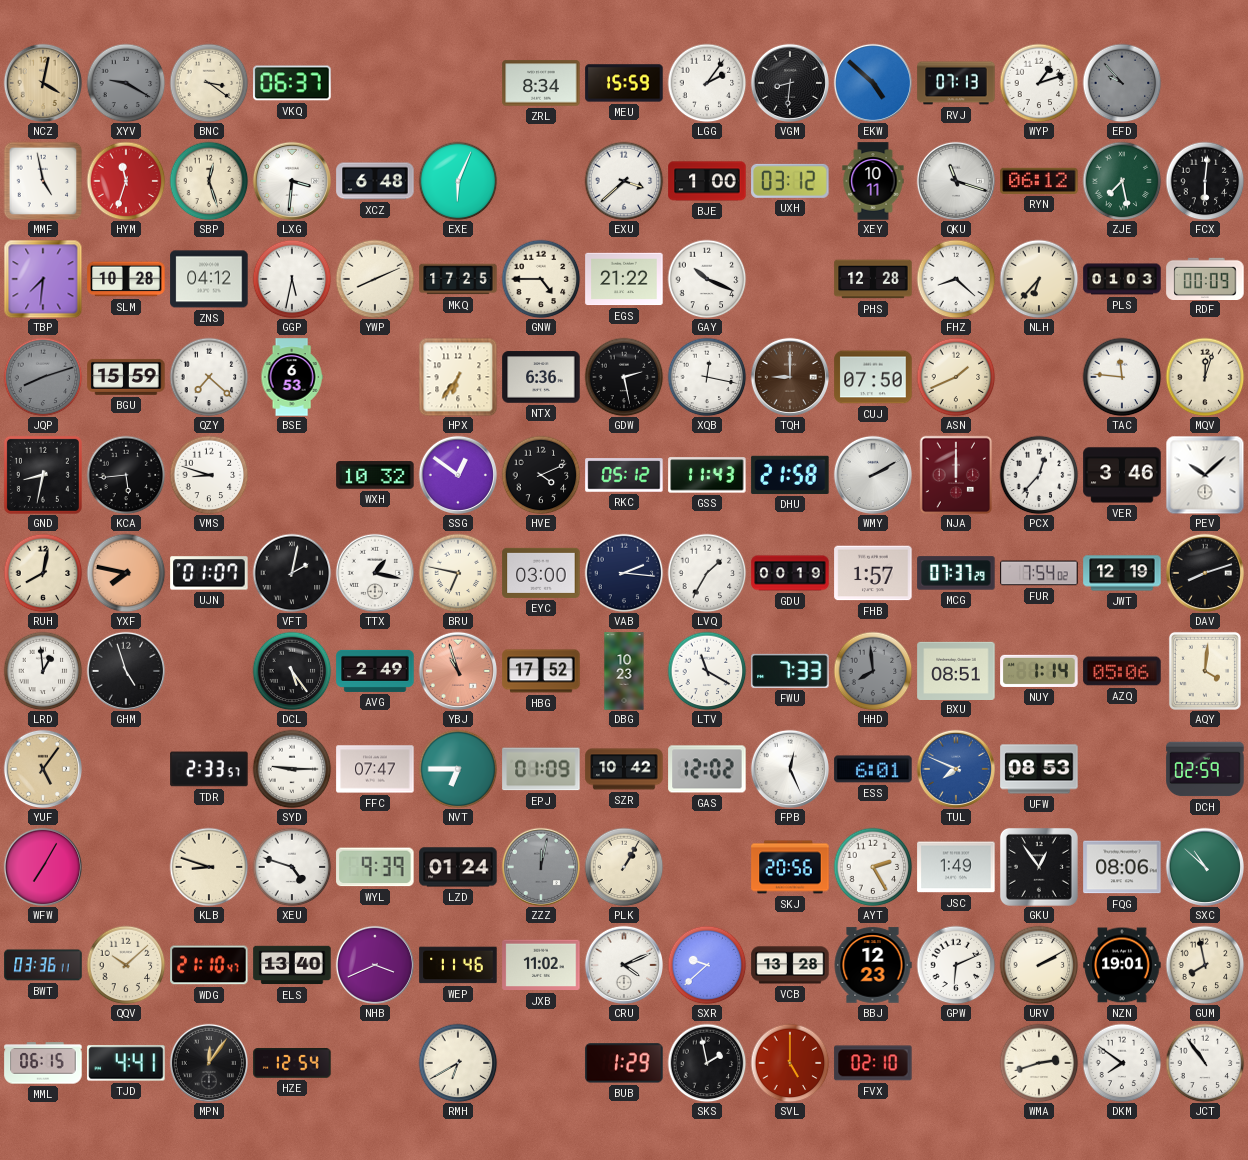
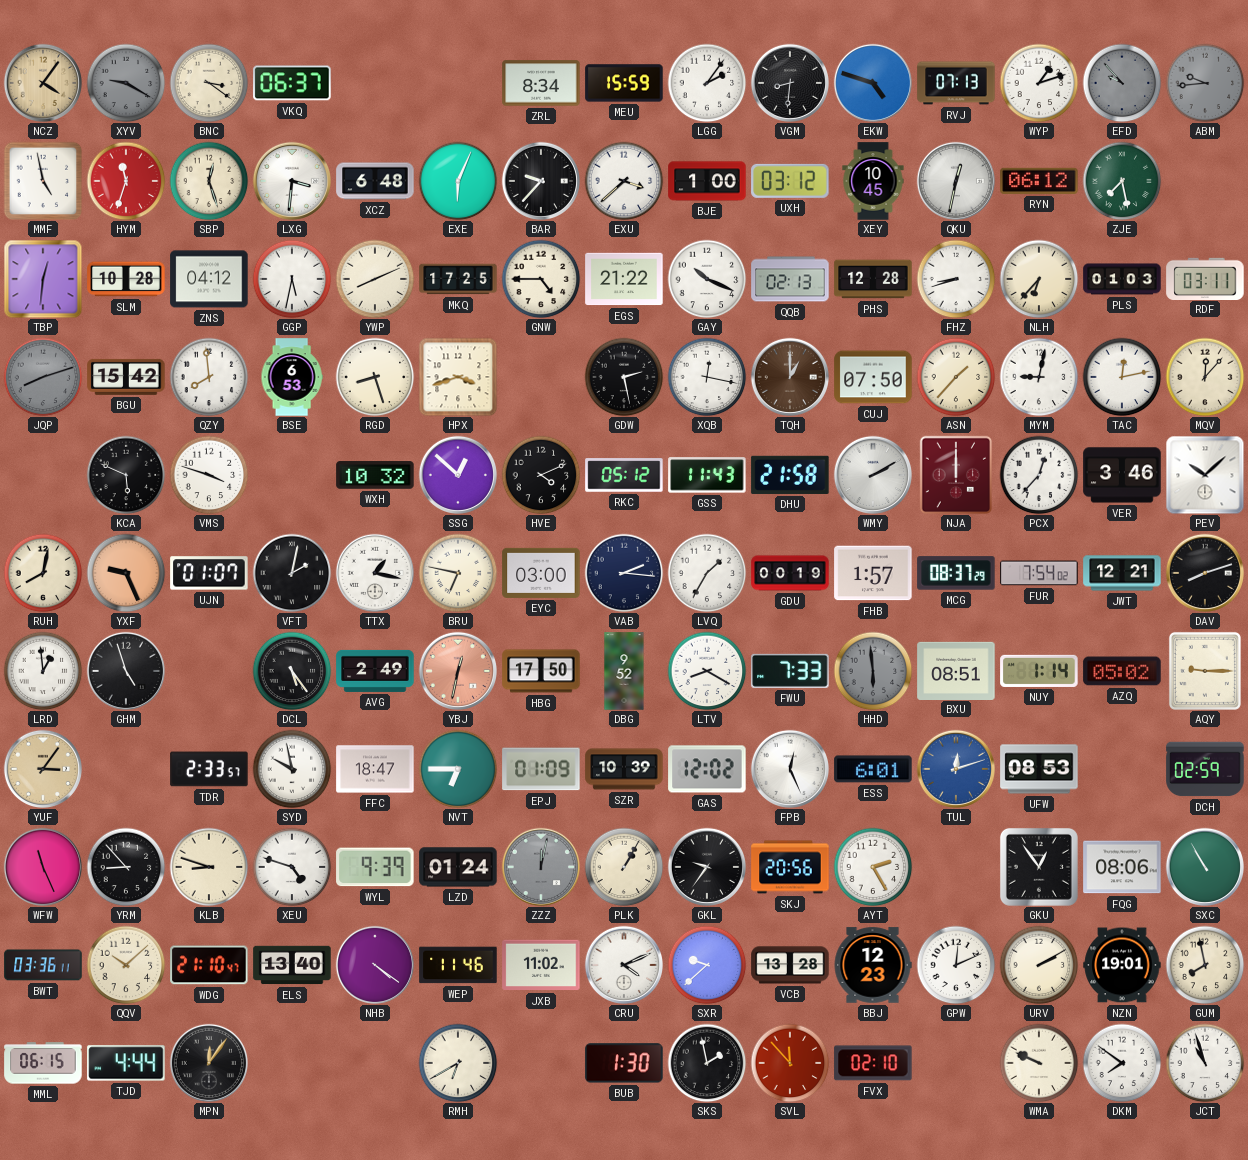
NCZ: 4:02 -> 4:06
EKW: 4:52 -> 4:48
ABM: none -> 9:44
BAR: none -> 9:37
XEY: 10:11 -> 10:45
QKU: 11:18 -> 12:32
FCX: 6:01 -> none
TBP: 7:31 -> 12:31
QQB: none -> 02:13
FHZ: 8:22 -> 8:42
RDF: 00:09 -> 03:11
BGU: 15:59 -> 15:42
QZY: 7:22 -> 7:59
RGD: none -> 8:27
HPX: 6:36 -> 3:42
NTX: 6:36 -> none
TQH: 9:00 -> 1:00
ASN: 1:41 -> 1:37
MYM: none -> 9:02
TAC: 11:46 -> 12:13
MQV: 12:03 -> 12:07
GND: 8:32 -> none
KCA: 5:44 -> 5:49
VMS: 8:48 -> 3:48
SSG: 12:51 -> 12:52
YXF: 7:47 -> 9:26
MCG: 07:37 -> 08:37
JWT: 12:19 -> 12:21
YBJ: 10:57 -> 12:32
HBG: 17:52 -> 17:50
DBG: 10:23 -> 9:52
LTV: 11:20 -> 8:20
HHD: 7:59 -> 5:59
AZQ: 05:06 -> 05:02
AQY: 4:01 -> 9:15
YUF: 5:06 -> 3:06
SYD: 9:15 -> 9:58
FFC: 07:47 -> 18:47
SZR: 10:42 -> 10:39
TUL: 7:49 -> 12:12
WFW: 7:05 -> 11:26
YRM: none -> 8:53
GKL: none -> 9:36
JSC: 1:49 -> none
SXC: 10:52 -> 10:55
NHB: 3:41 -> 4:21
GPW: 6:11 -> 12:11
TJD: 4:41 -> 4:44
HZE: 12:54 -> none
BUB: 1:29 -> 1:30
SVL: 5:00 -> 11:53
WMA: 2:42 -> 9:49
JCT: 10:54 -> 10:57
